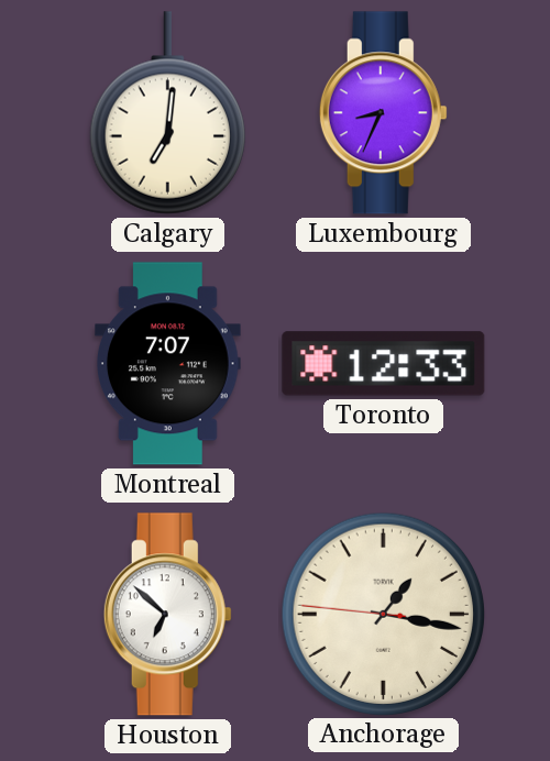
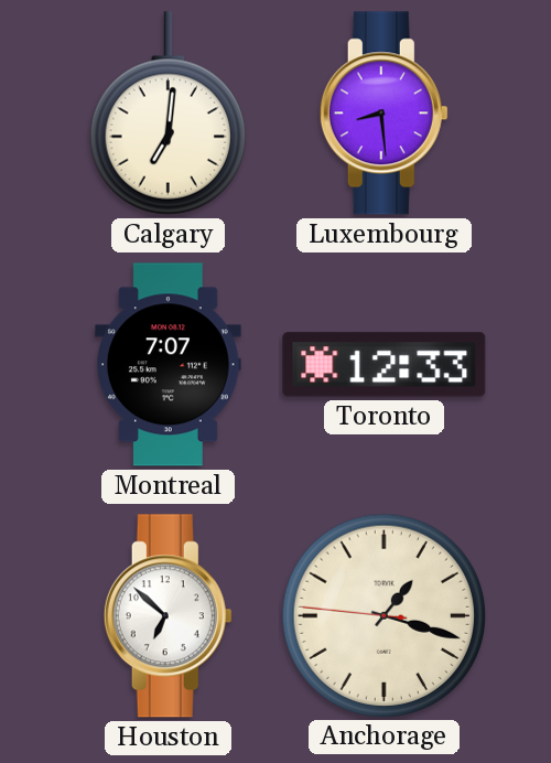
Luxembourg: 8:34 -> 8:29
Anchorage: 1:16 -> 1:17
